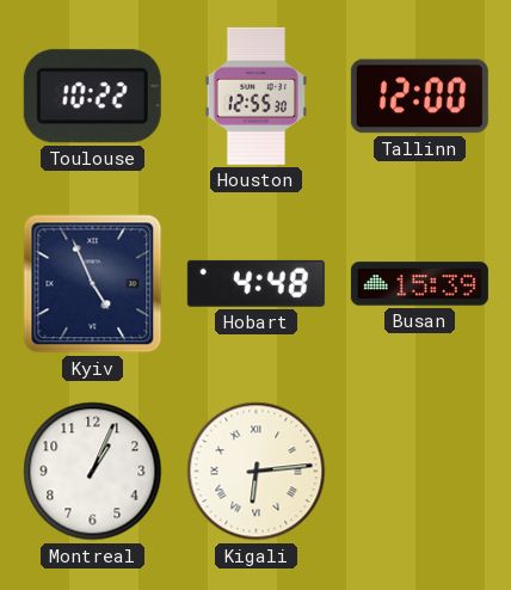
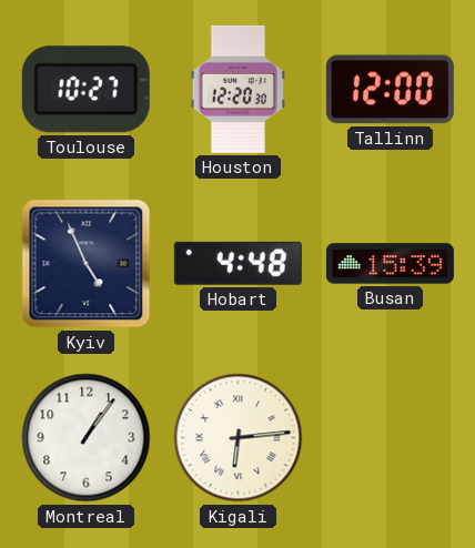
Toulouse: 10:22 -> 10:27
Houston: 12:55 -> 12:20
Montreal: 1:04 -> 1:06
